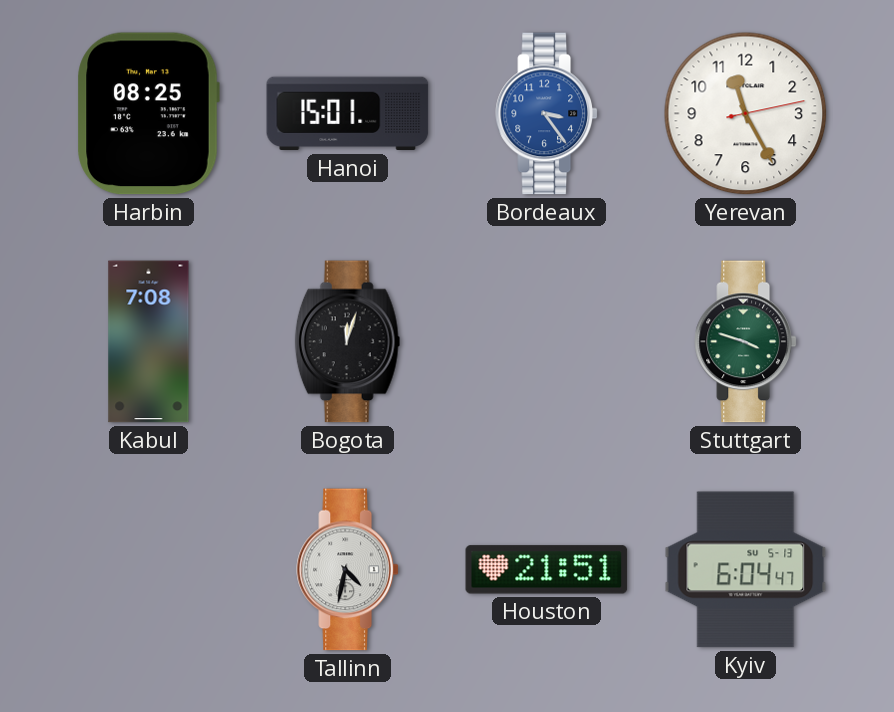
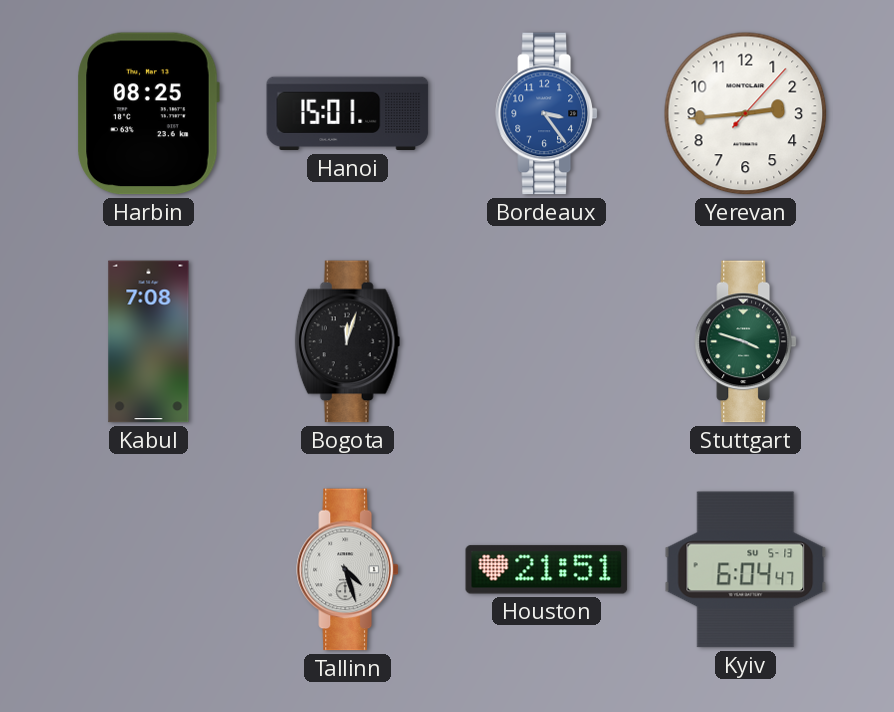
Yerevan: 11:25 -> 2:44
Tallinn: 4:32 -> 4:27
